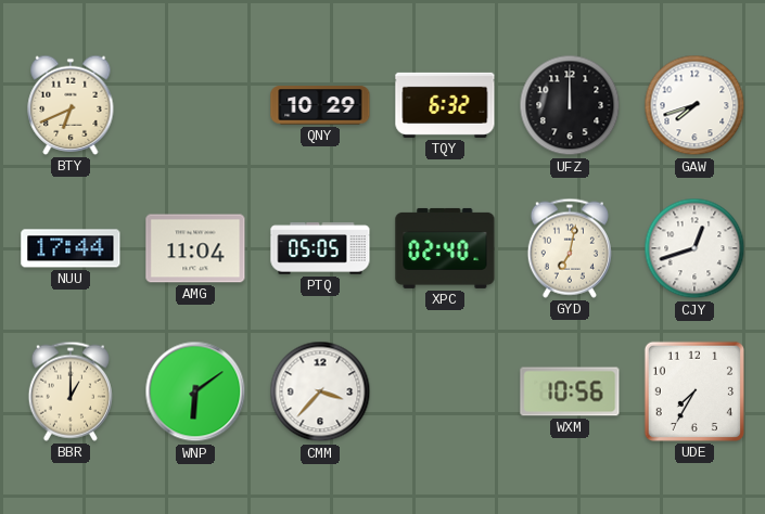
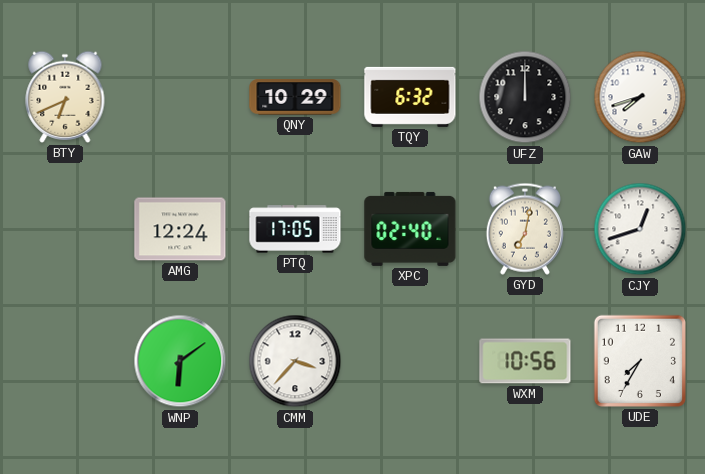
NUU: 17:44 -> none
AMG: 11:04 -> 12:24
PTQ: 05:05 -> 17:05
BBR: 1:00 -> none
